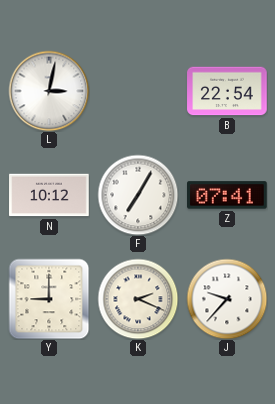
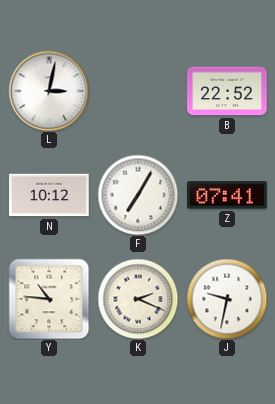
B: 22:54 -> 22:52
Y: 9:00 -> 10:46
J: 9:37 -> 9:32
